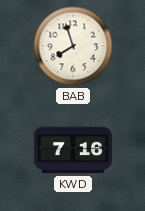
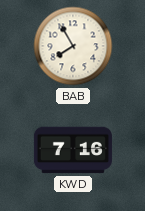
BAB: 7:57 -> 7:55
